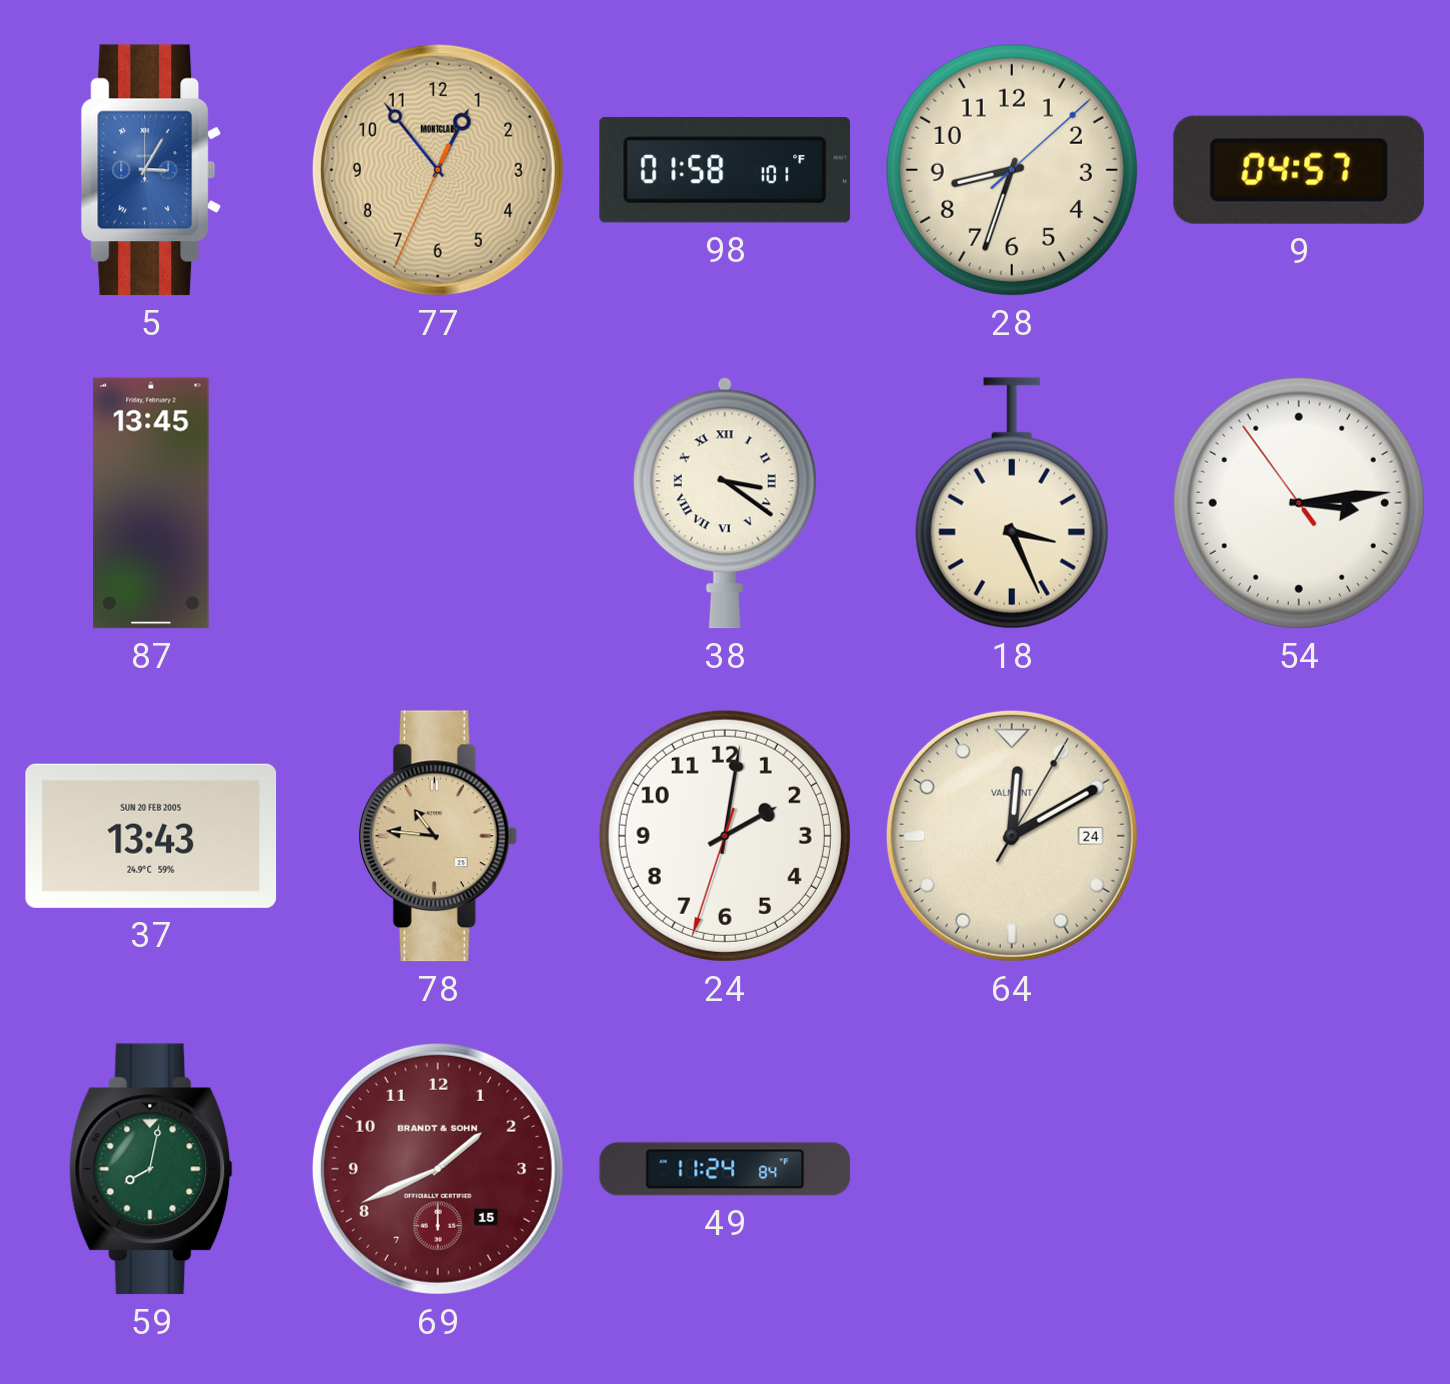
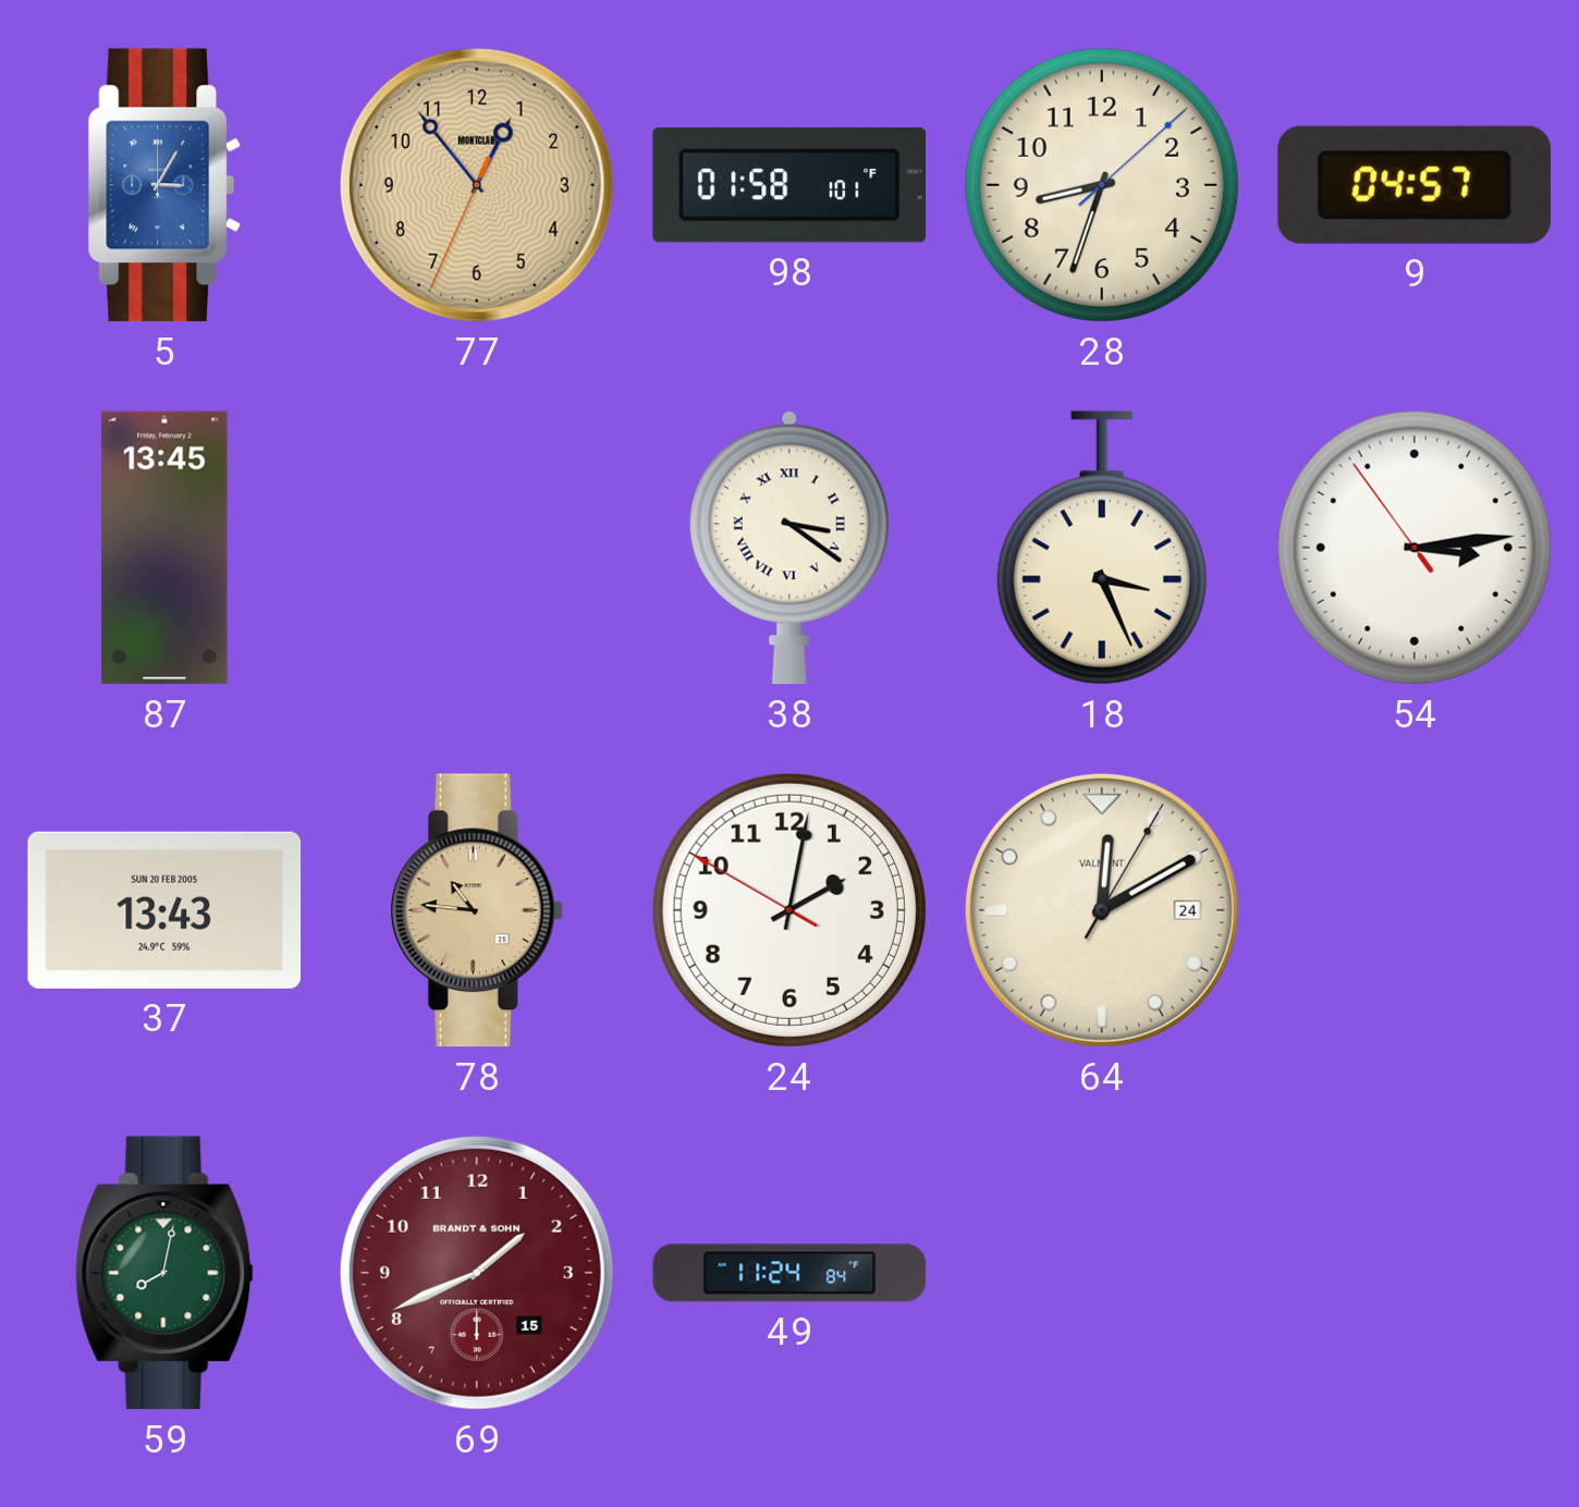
24: 2:01:33 -> 2:01:50
